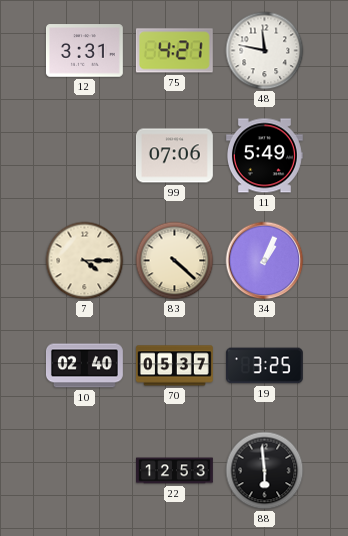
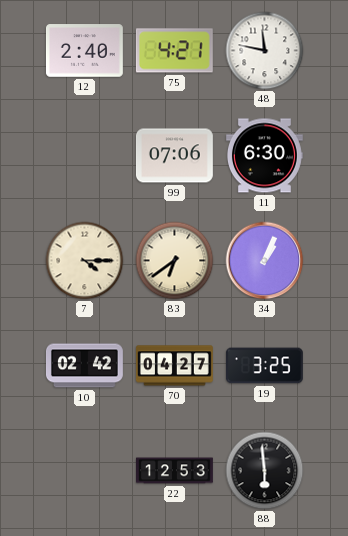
12: 3:31 -> 2:40
11: 5:49 -> 6:30
83: 4:22 -> 6:39
10: 02:40 -> 02:42
70: 05:37 -> 04:27
